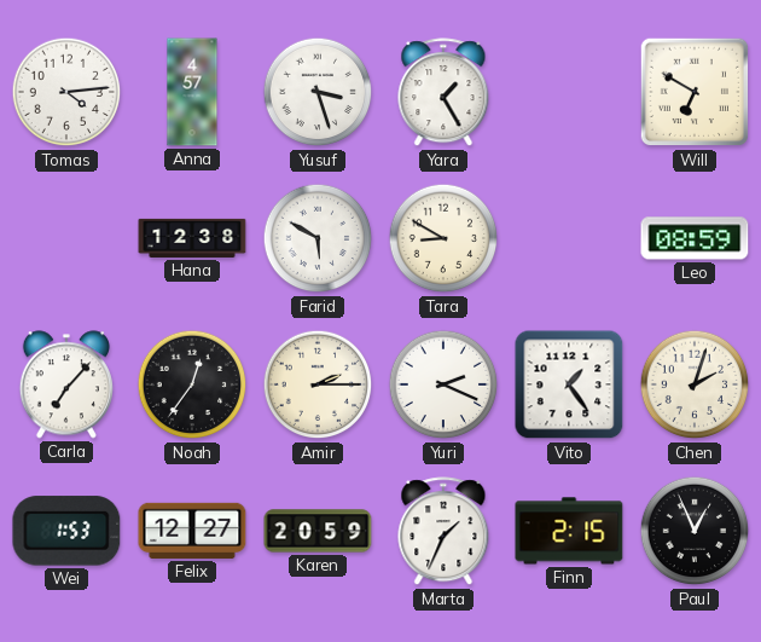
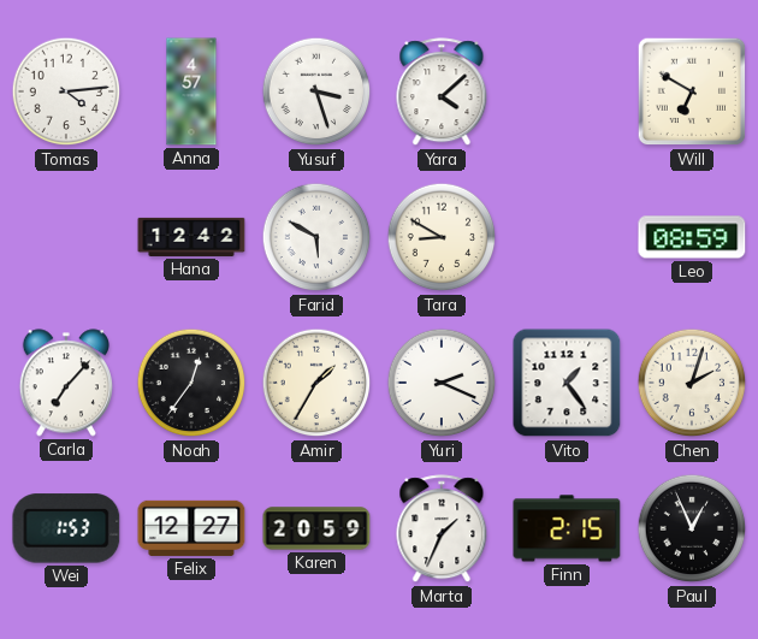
Yara: 1:25 -> 4:08
Hana: 12:38 -> 12:42
Amir: 2:15 -> 1:35
